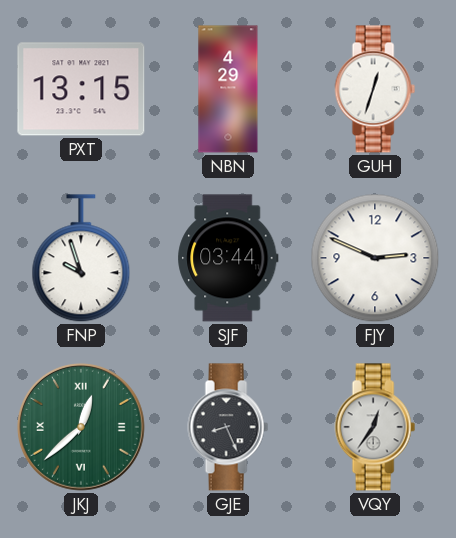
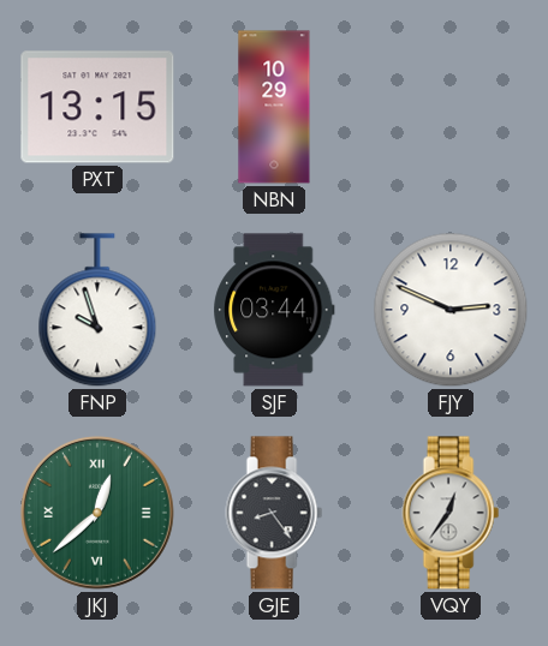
NBN: 4:29 -> 10:29
GUH: 12:33 -> none
GJE: 8:26 -> 8:24
